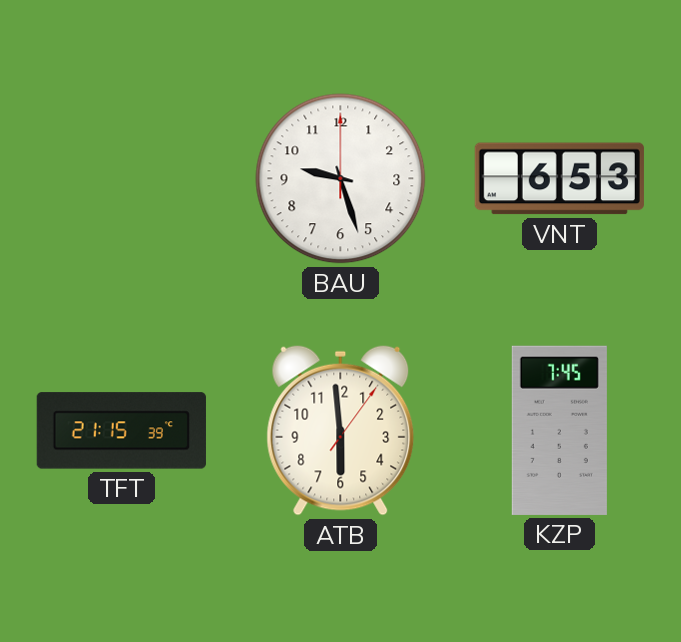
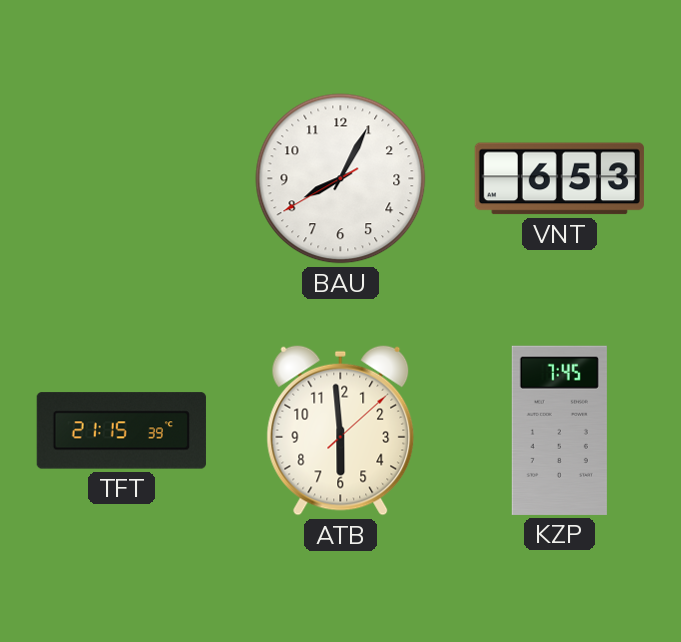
BAU: 9:27 -> 8:04
ATB: 5:59:06 -> 5:59:08
